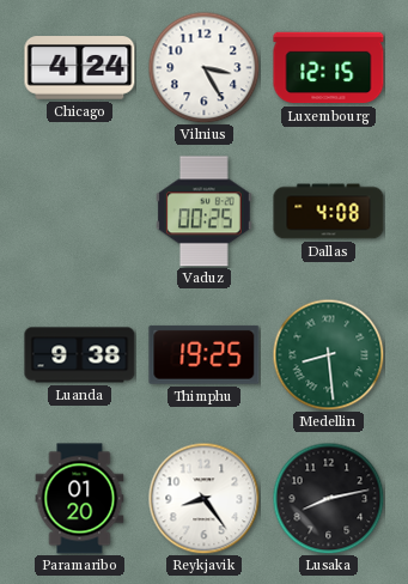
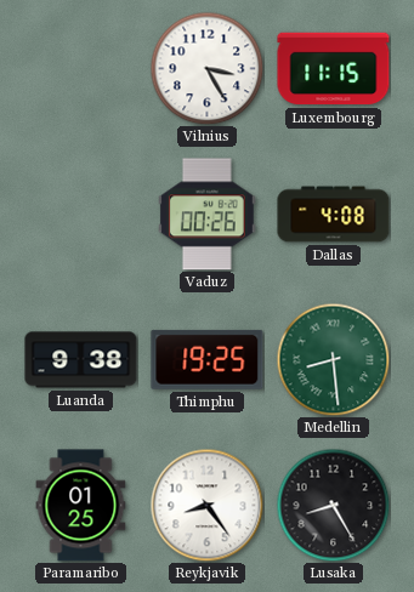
Chicago: 4:24 -> none
Luxembourg: 12:15 -> 11:15
Vaduz: 00:25 -> 00:26
Paramaribo: 01:20 -> 01:25
Lusaka: 8:13 -> 8:25
